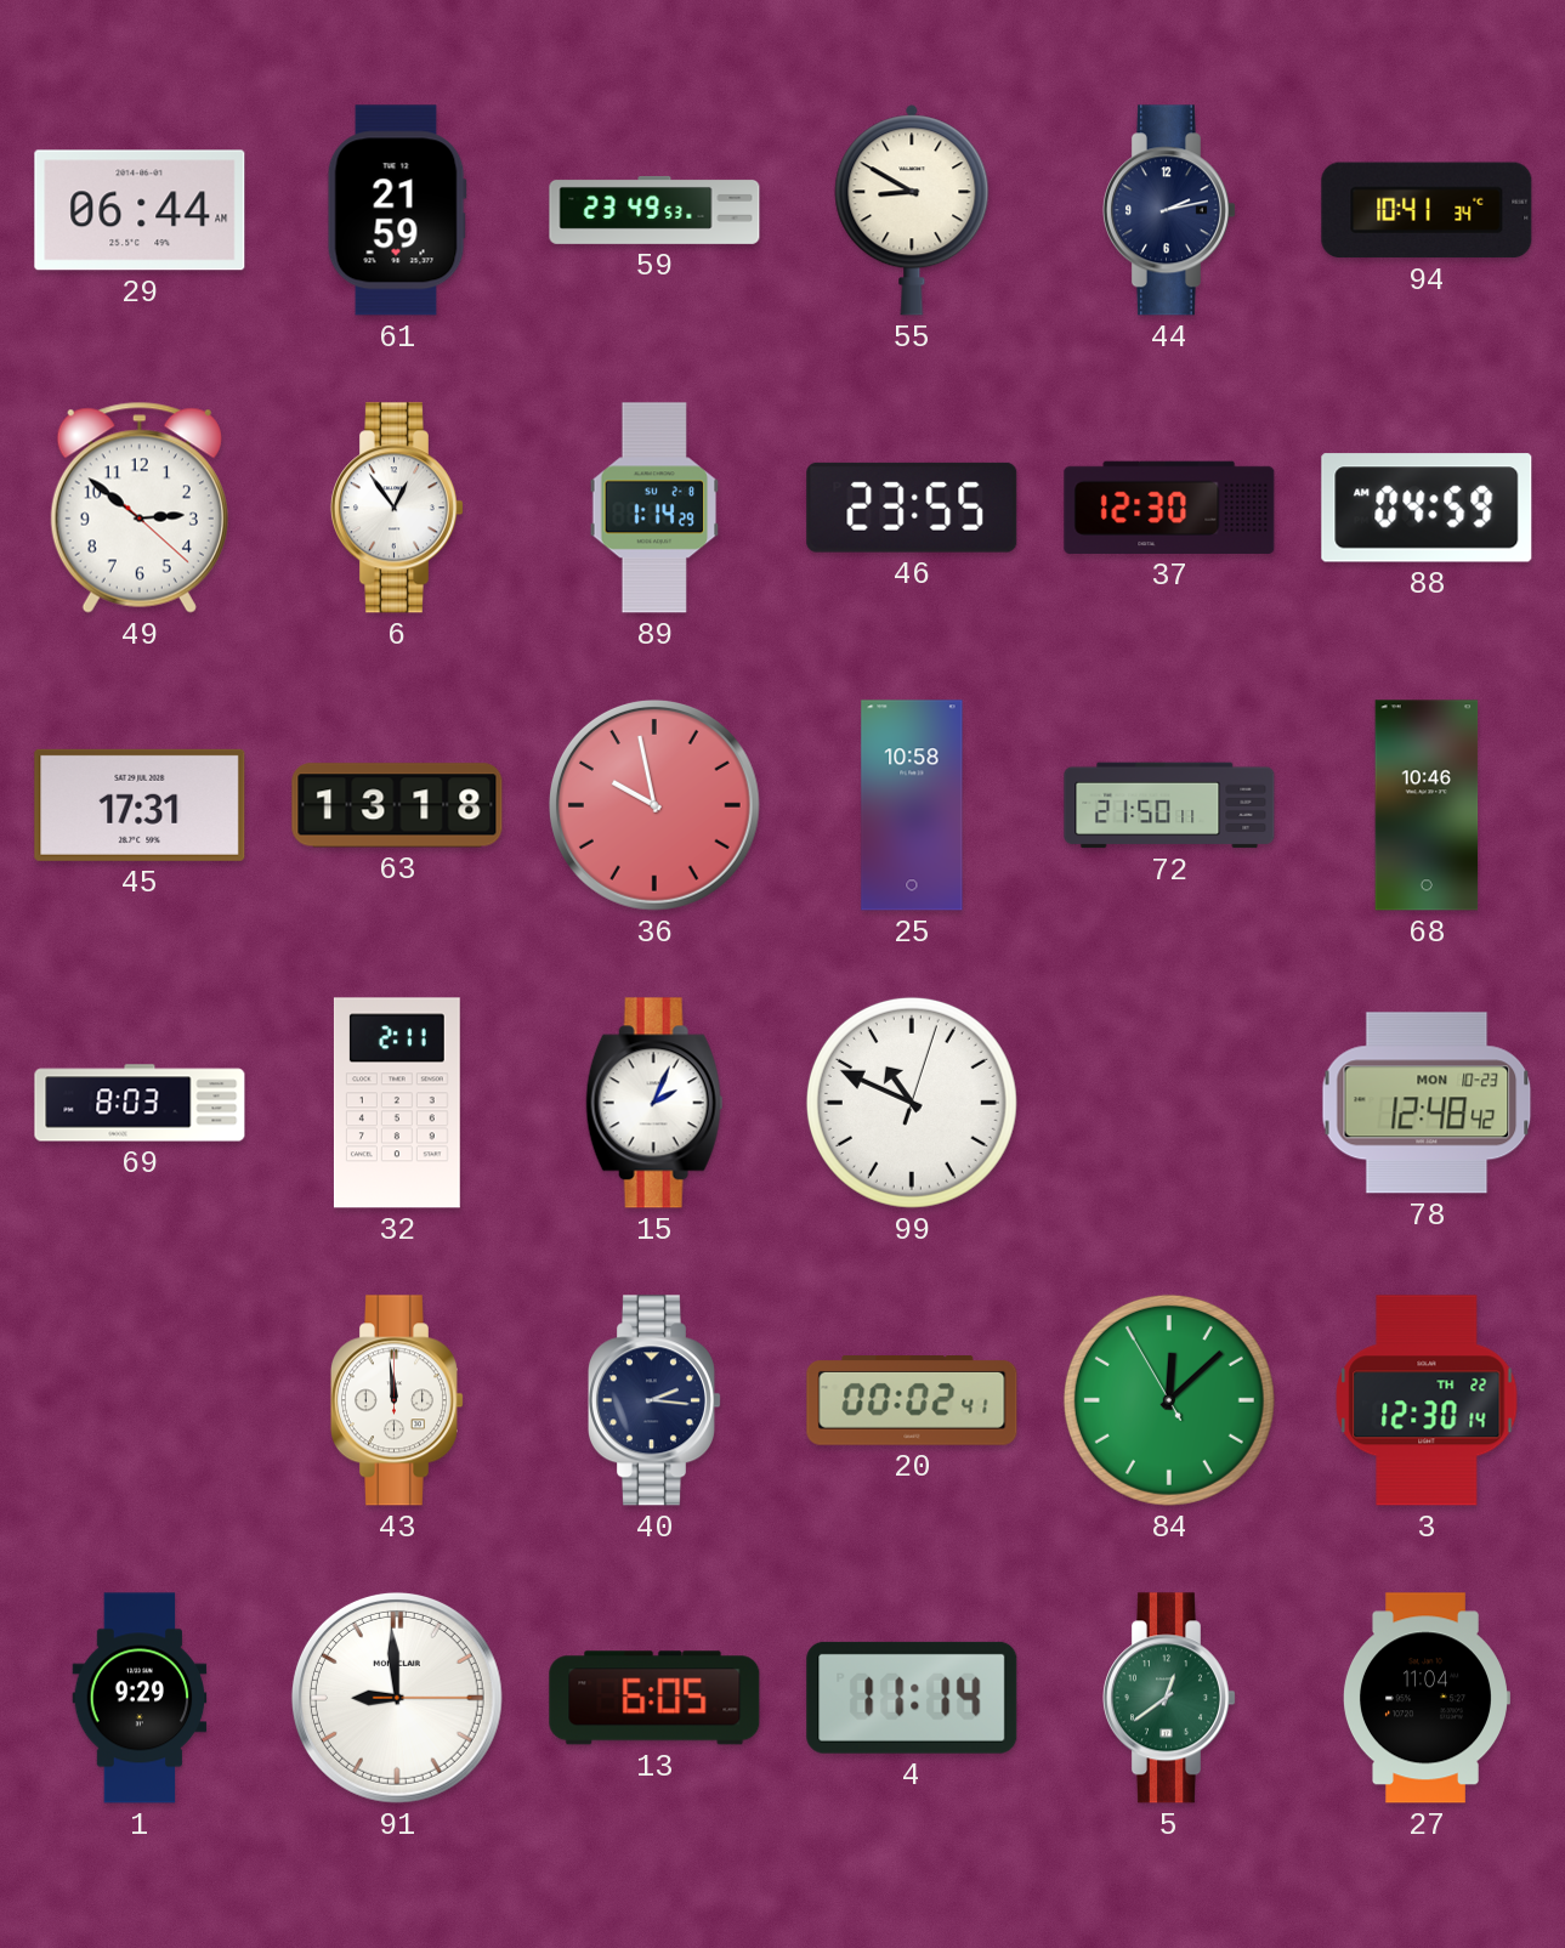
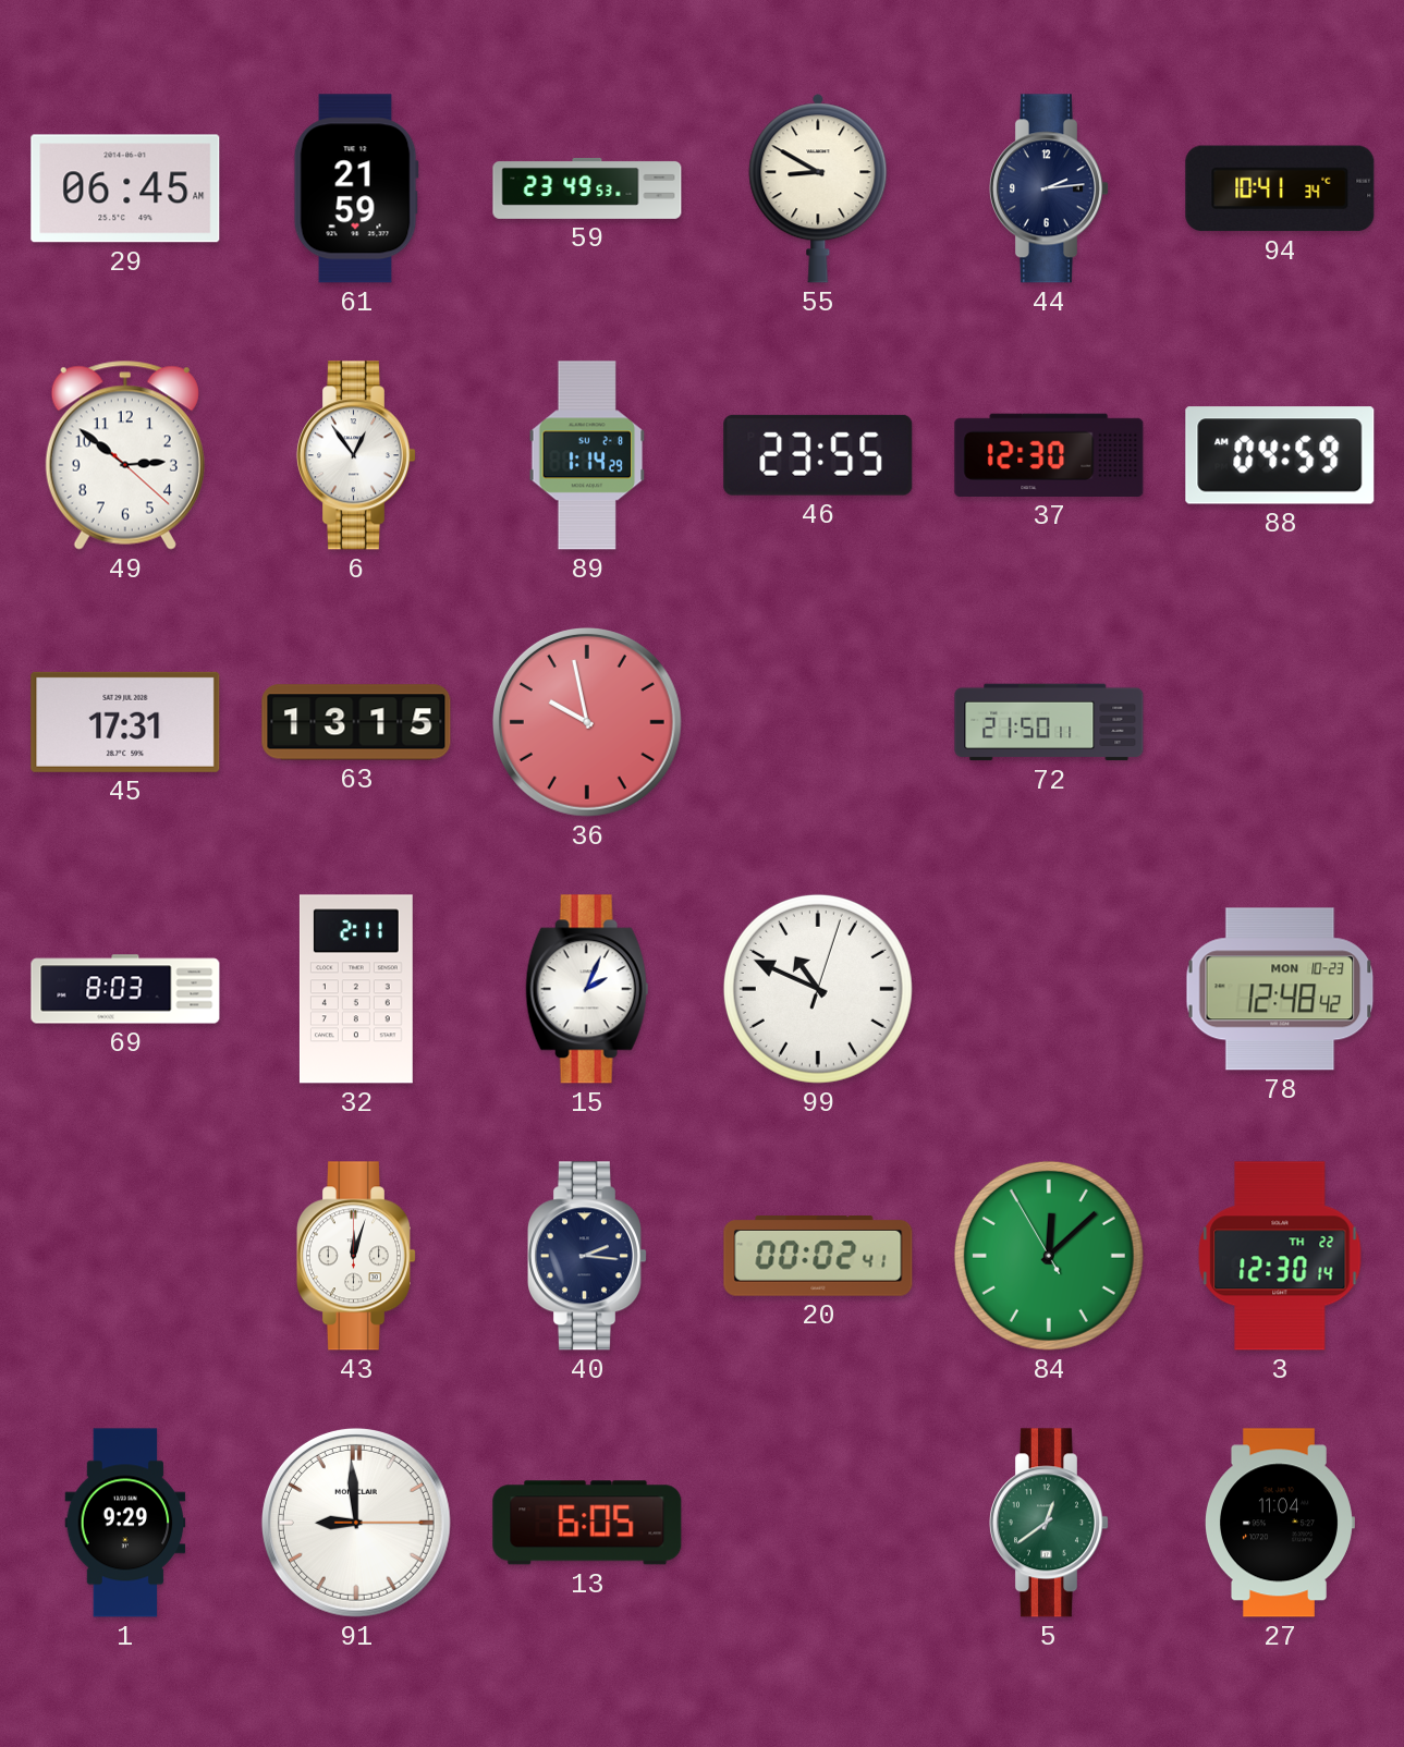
29: 06:44 -> 06:45
44: 2:13 -> 2:14
63: 13:18 -> 13:15
25: 10:58 -> none
68: 10:46 -> none
43: 11:59 -> 12:03
4: 11:14 -> none
